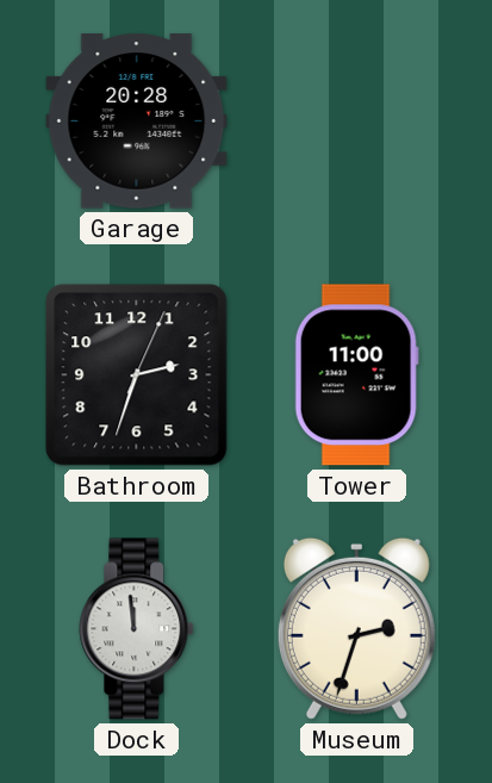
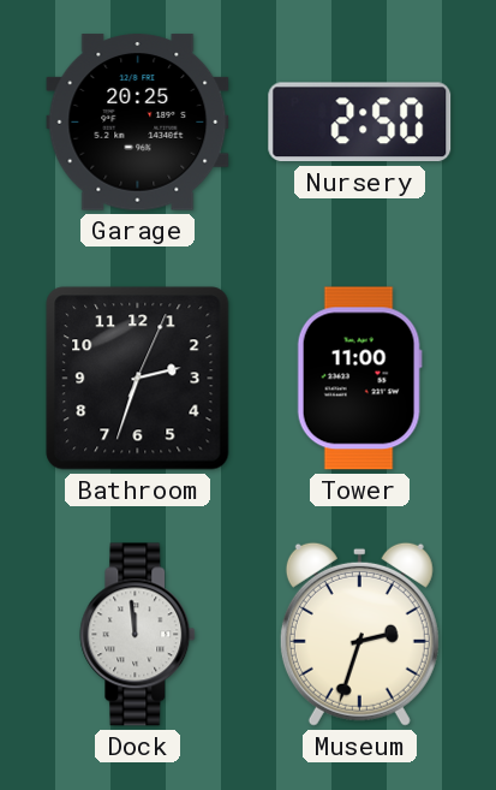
Garage: 20:28 -> 20:25
Nursery: none -> 2:50
